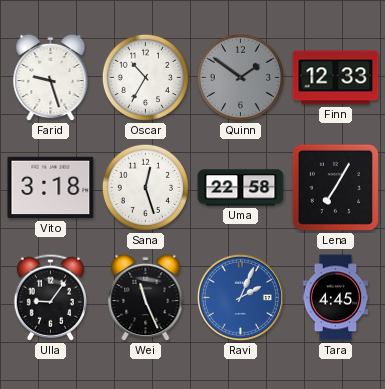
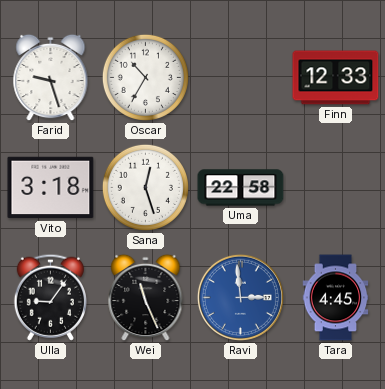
Quinn: 1:51 -> none
Lena: 7:05 -> none
Ravi: 2:04 -> 2:59
